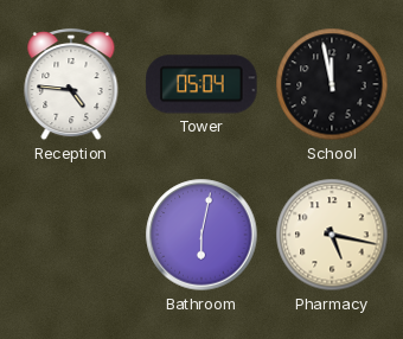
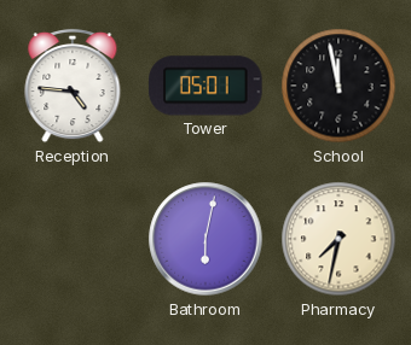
Tower: 05:04 -> 05:01
Pharmacy: 5:17 -> 7:32
